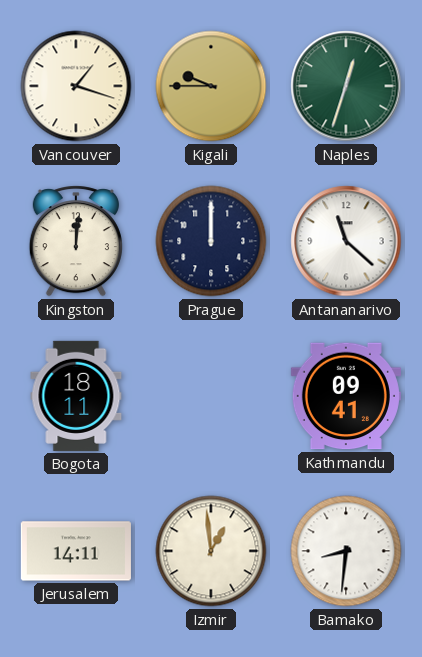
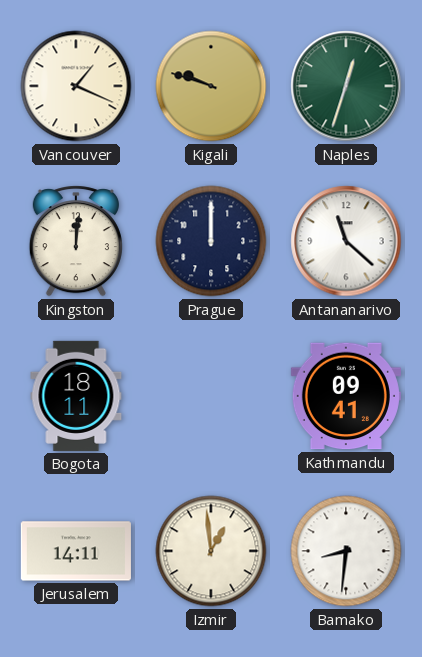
Vancouver: 1:18 -> 1:19
Kigali: 9:45 -> 9:48
